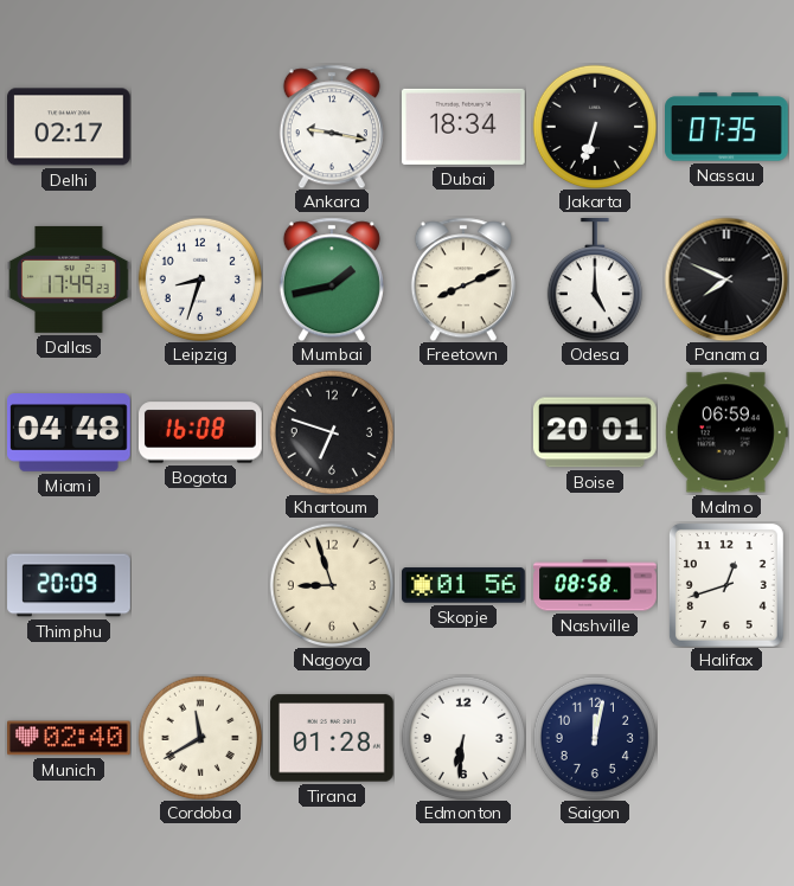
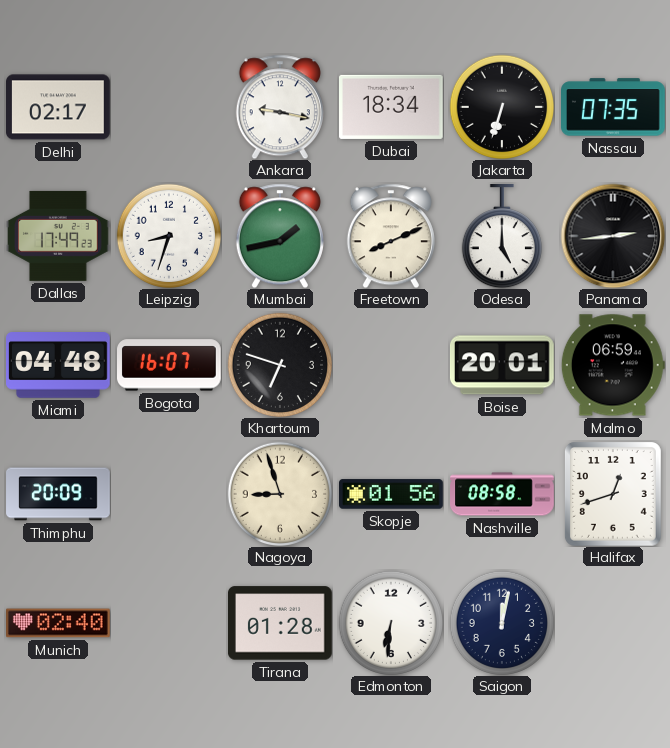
Panama: 7:49 -> 2:44
Bogota: 16:08 -> 16:07
Cordoba: 11:40 -> none
